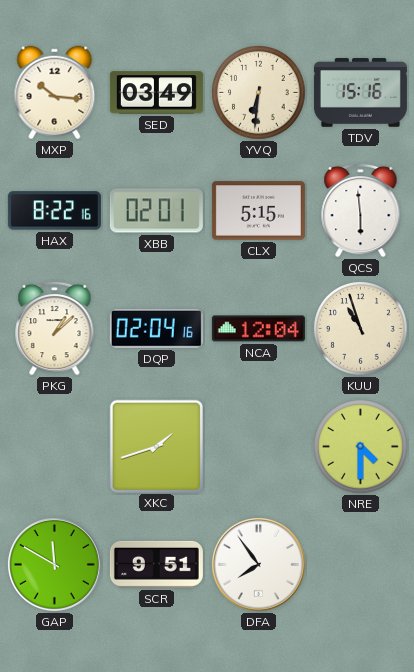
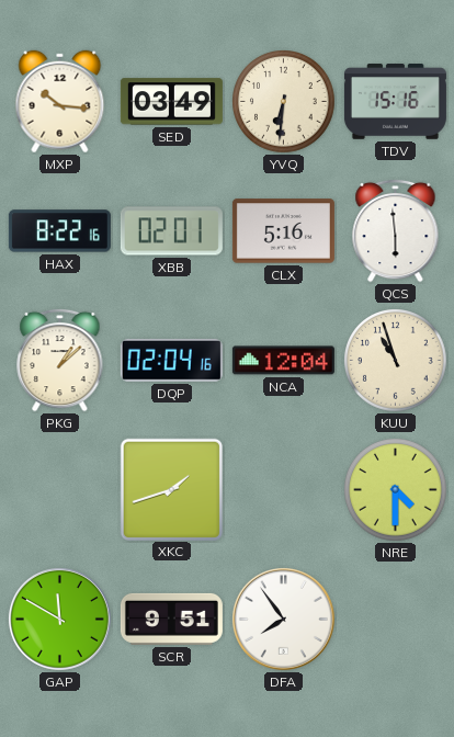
CLX: 5:15 -> 5:16
